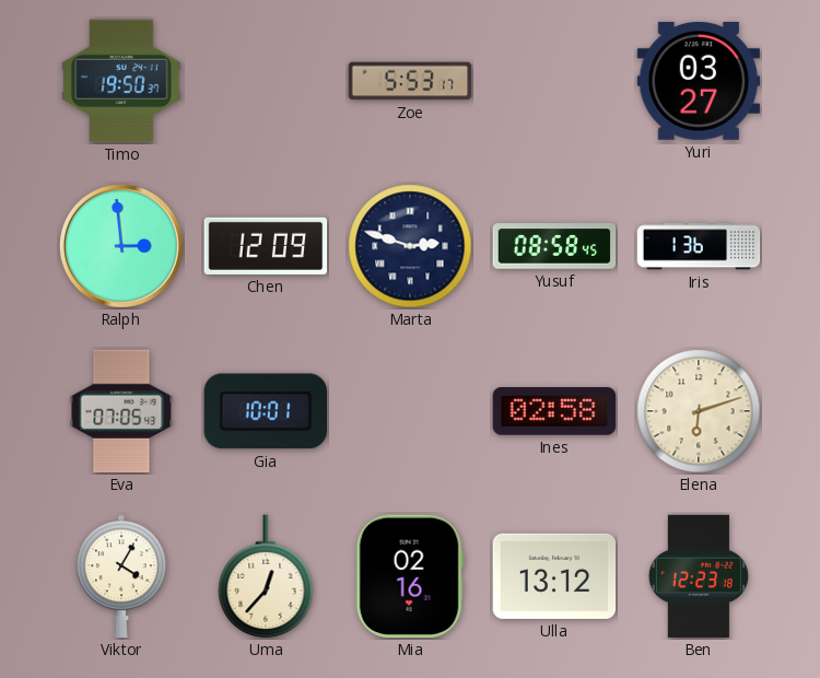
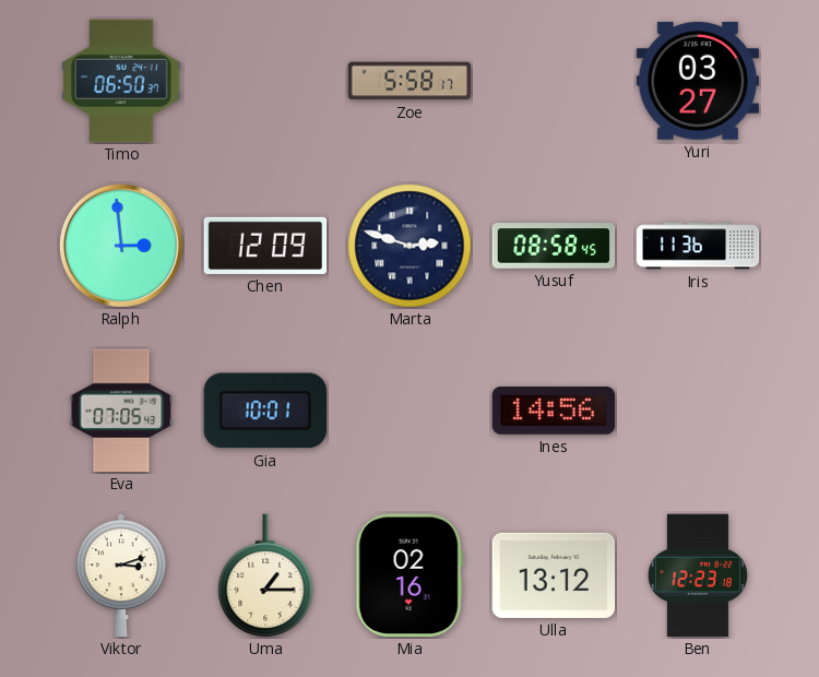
Timo: 19:50 -> 06:50
Zoe: 5:53 -> 5:58
Iris: 1:36 -> 11:36
Ines: 02:58 -> 14:56
Elena: 6:12 -> none
Viktor: 4:05 -> 3:12
Uma: 12:37 -> 1:15
